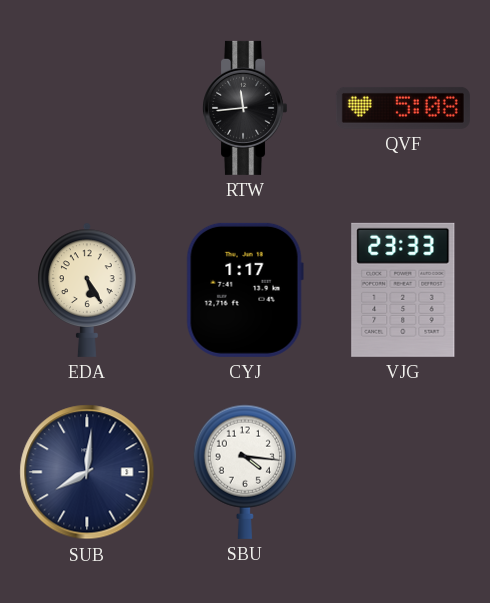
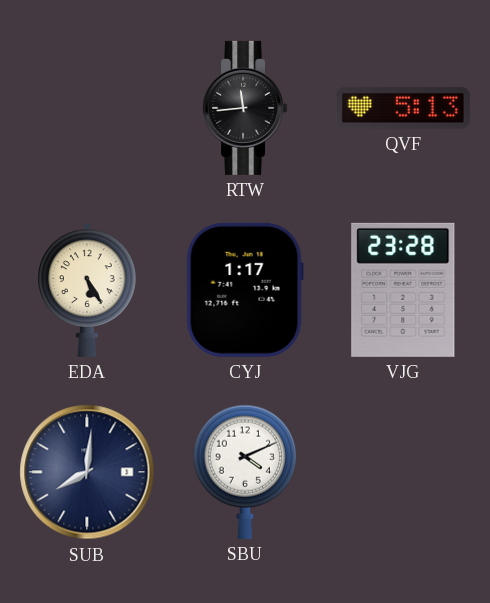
QVF: 5:08 -> 5:13
VJG: 23:33 -> 23:28
SBU: 4:16 -> 4:11
